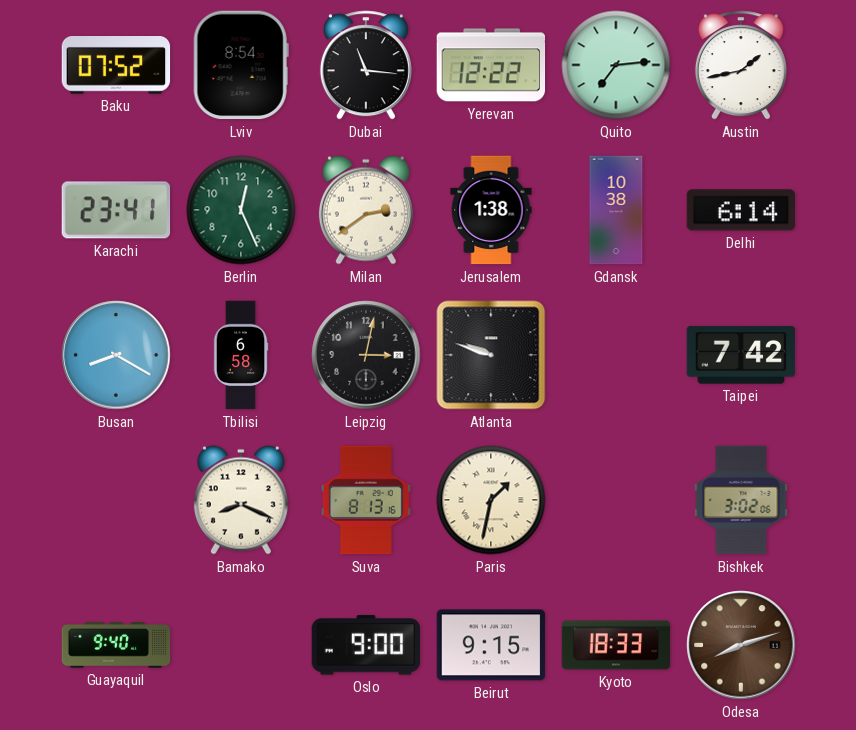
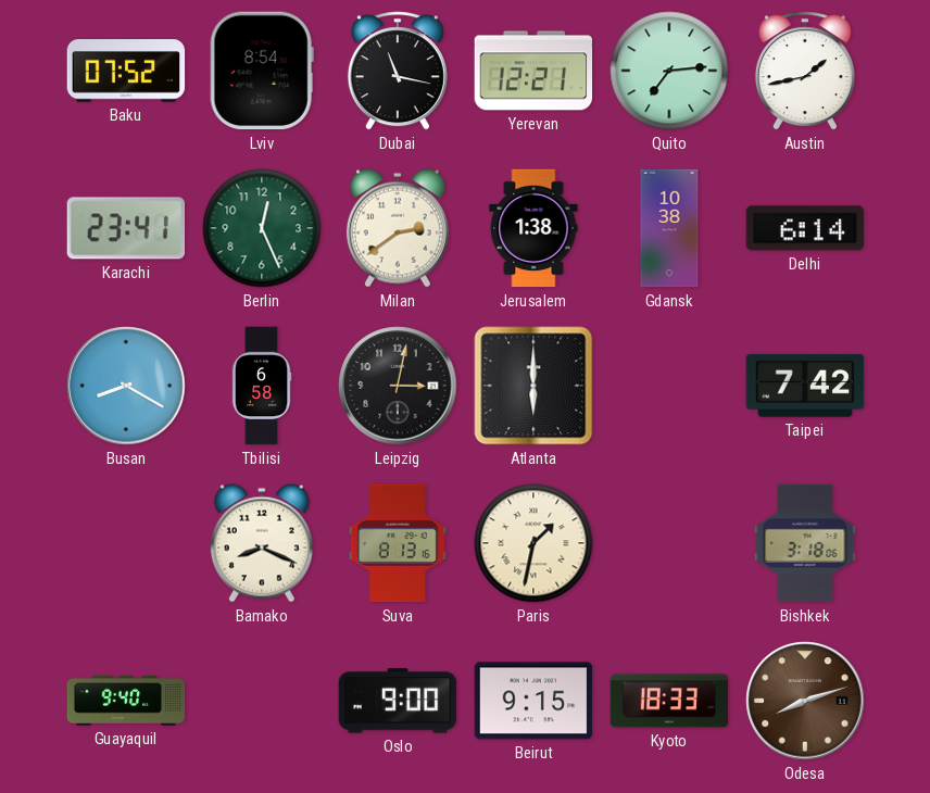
Dubai: 11:16 -> 11:17
Yerevan: 12:22 -> 12:21
Atlanta: 9:48 -> 6:00
Bishkek: 3:02 -> 3:18
